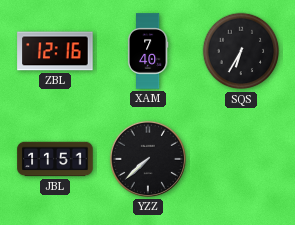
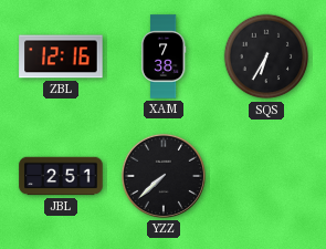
XAM: 7:40 -> 7:38
JBL: 11:51 -> 2:51
